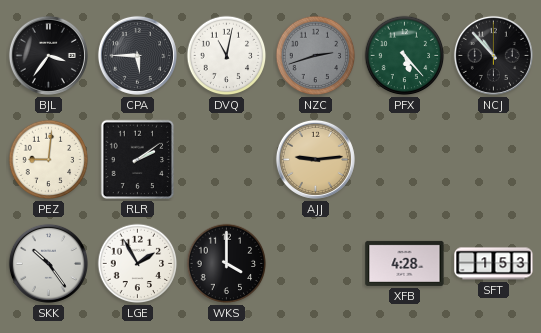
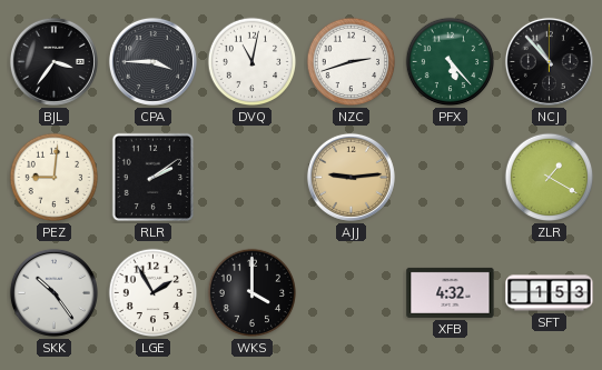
CPA: 5:45 -> 3:45
NZC dial: grey -> white
ZLR: none -> 1:20
XFB: 4:28 -> 4:32
